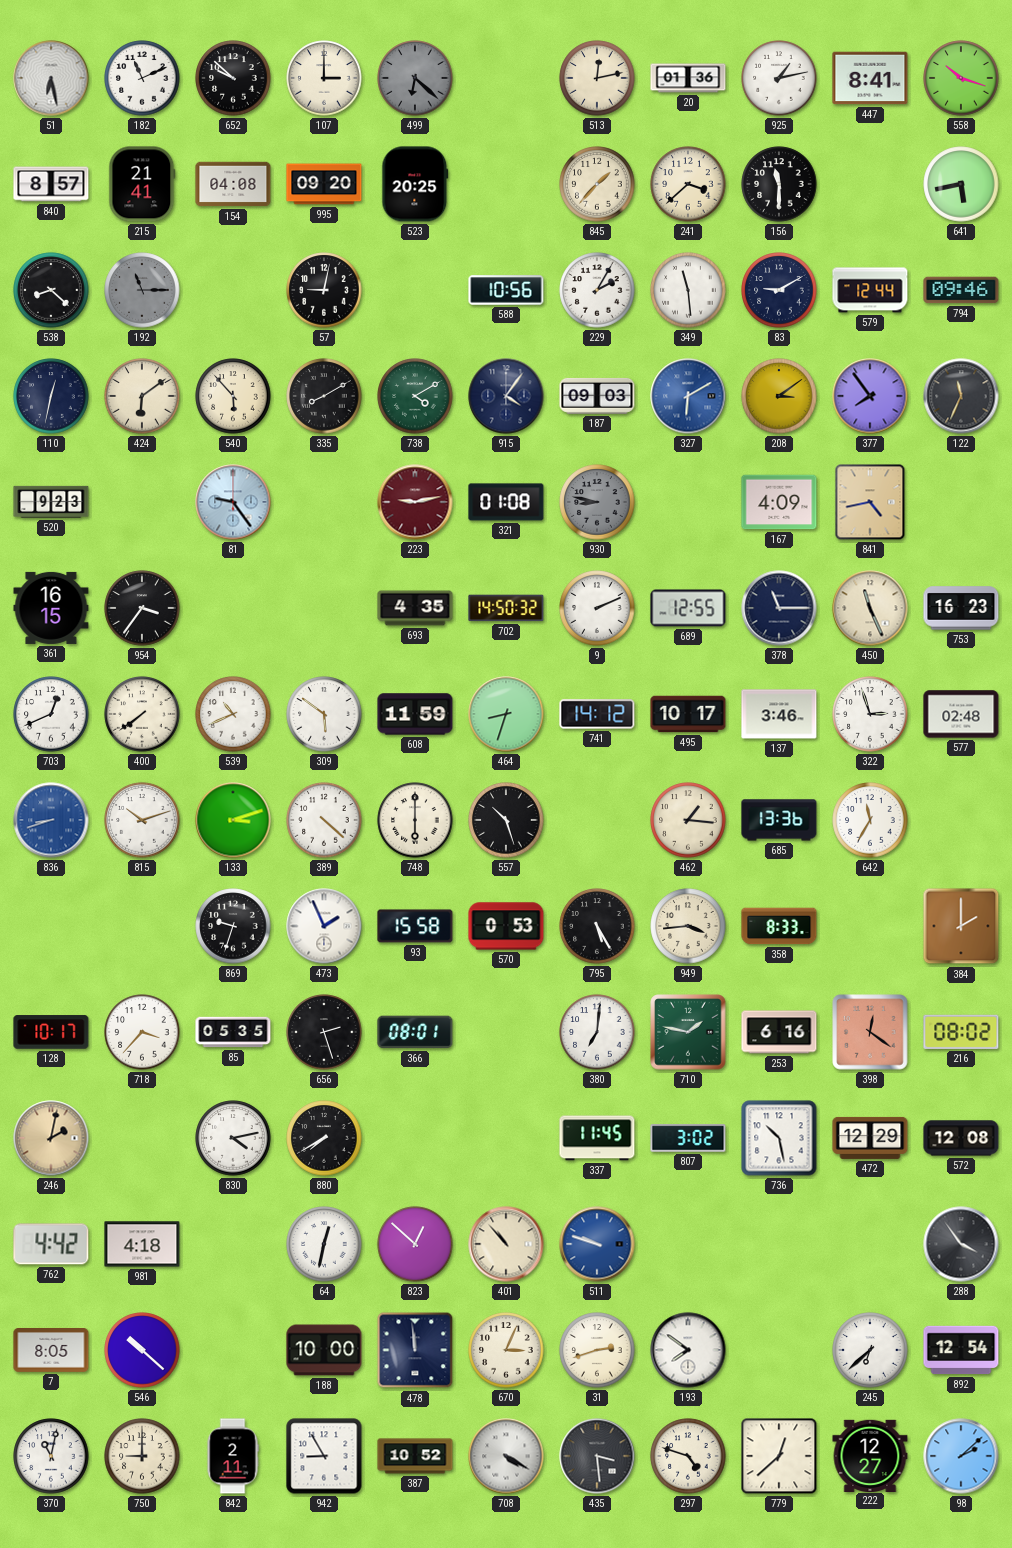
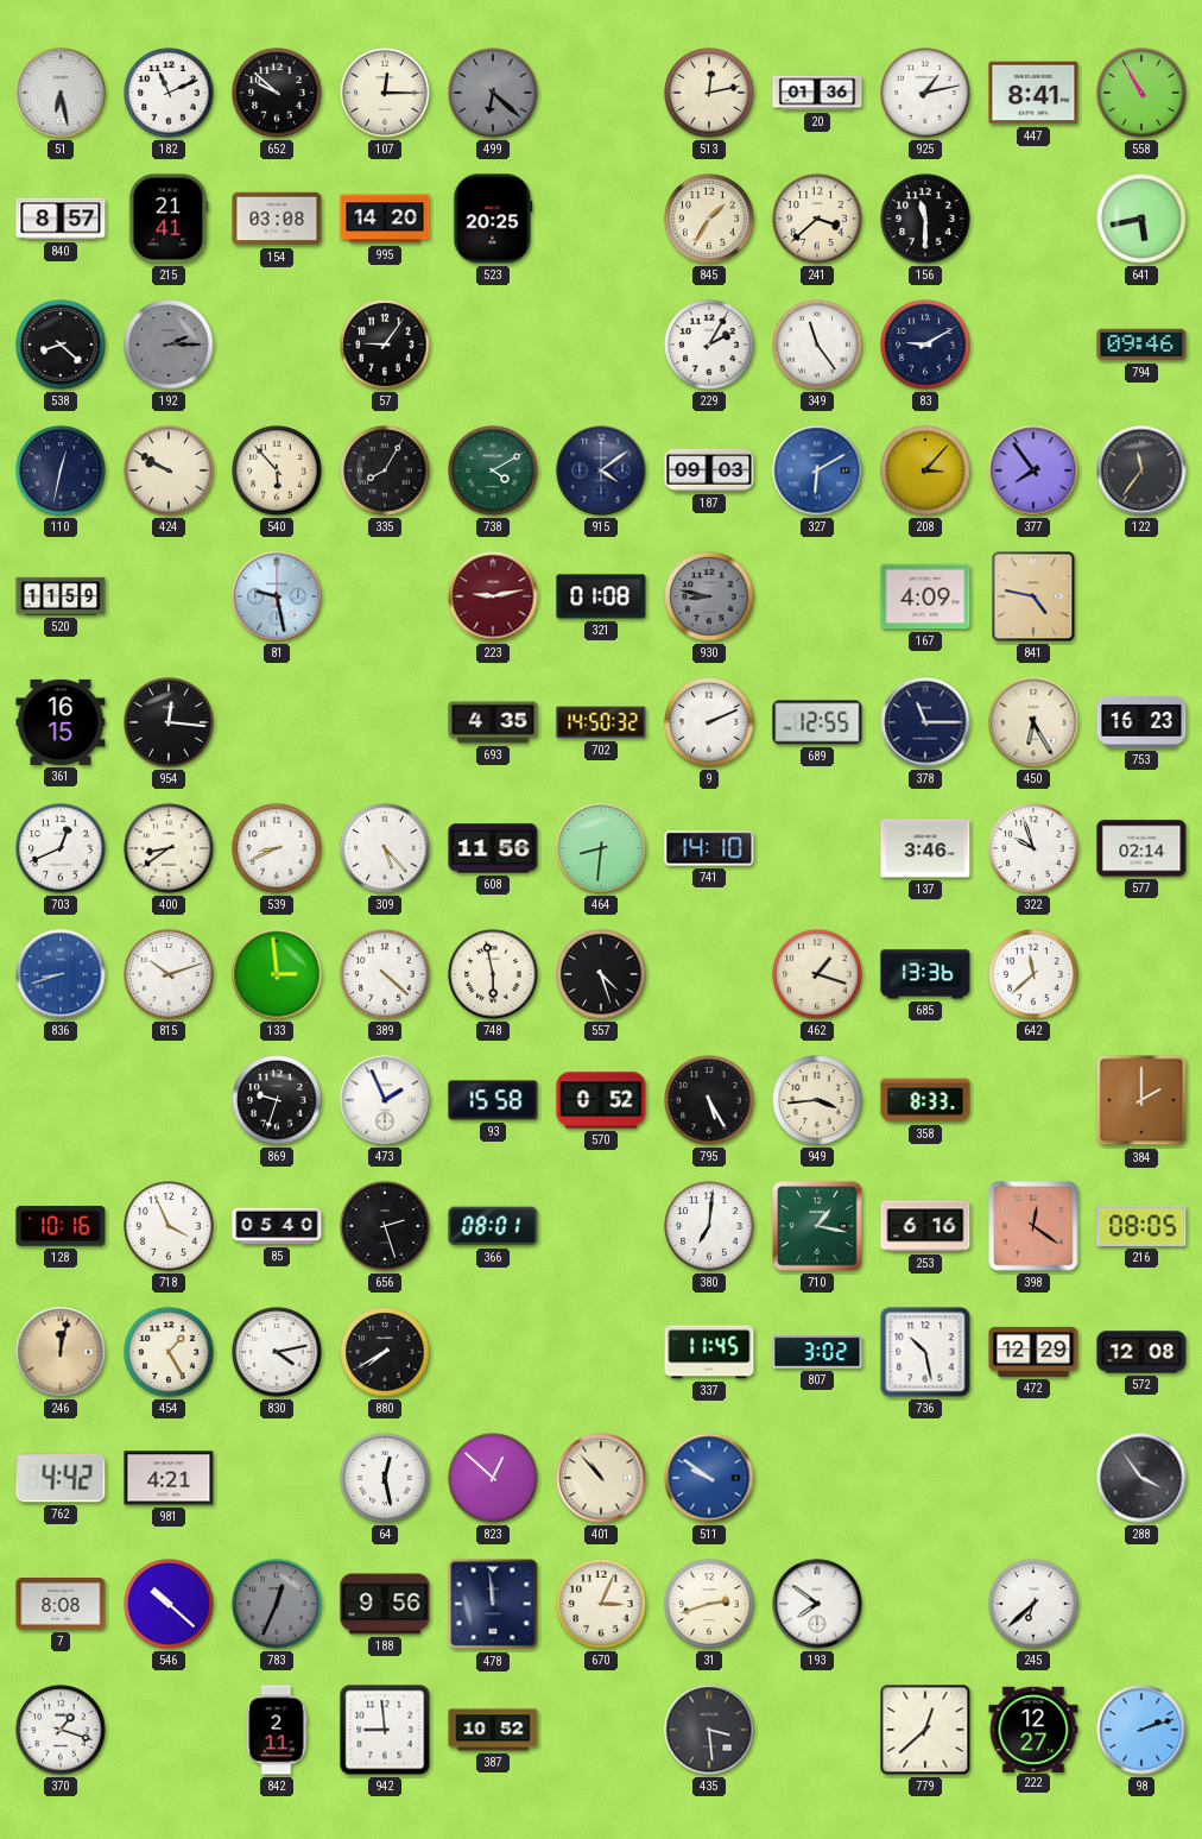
107: 3:00 -> 12:15
558: 10:18 -> 10:55
154: 04:08 -> 03:08
995: 09:20 -> 14:20
845: 1:37 -> 1:35
192: 11:15 -> 2:15
57: 9:02 -> 9:06
588: 10:56 -> none
349: 11:29 -> 11:24
579: 12:44 -> none
424: 6:09 -> 9:50
335: 8:10 -> 8:05
915: 4:06 -> 4:09
208: 3:09 -> 3:07
122: 11:34 -> 11:36
520: 9:23 -> 11:59
81: 9:24 -> 9:28
841: 4:43 -> 4:47
954: 3:36 -> 12:16
450: 11:26 -> 6:25
400: 7:39 -> 8:39
539: 10:41 -> 8:41
309: 5:51 -> 5:23
608: 11:59 -> 11:56
464: 8:33 -> 8:31
741: 14:12 -> 14:10
495: 10:17 -> none
322: 2:57 -> 9:57
577: 02:48 -> 02:14
133: 3:12 -> 2:59
748: 6:00 -> 5:58
557: 10:27 -> 4:27
462: 1:16 -> 1:18
642: 11:35 -> 11:38
570: 0:53 -> 0:52
128: 10:17 -> 10:16
718: 3:37 -> 3:56
85: 05:35 -> 05:40
710: 1:47 -> 1:17
216: 08:02 -> 08:05
246: 2:02 -> 12:02
454: none -> 1:25
981: 4:18 -> 4:21
64: 12:32 -> 12:28
511: 9:48 -> 9:51
7: 8:05 -> 8:08
783: none -> 12:34
188: 10:00 -> 9:56
892: 12:54 -> none
370: 11:02 -> 1:18
750: 9:00 -> none
942: 8:55 -> 8:59
708: 4:20 -> none
297: 4:48 -> none
98: 2:08 -> 2:12
